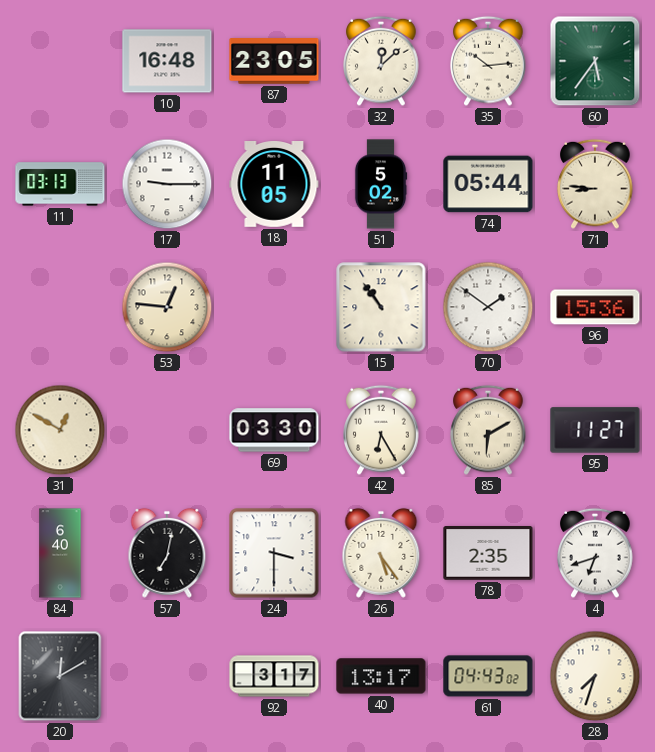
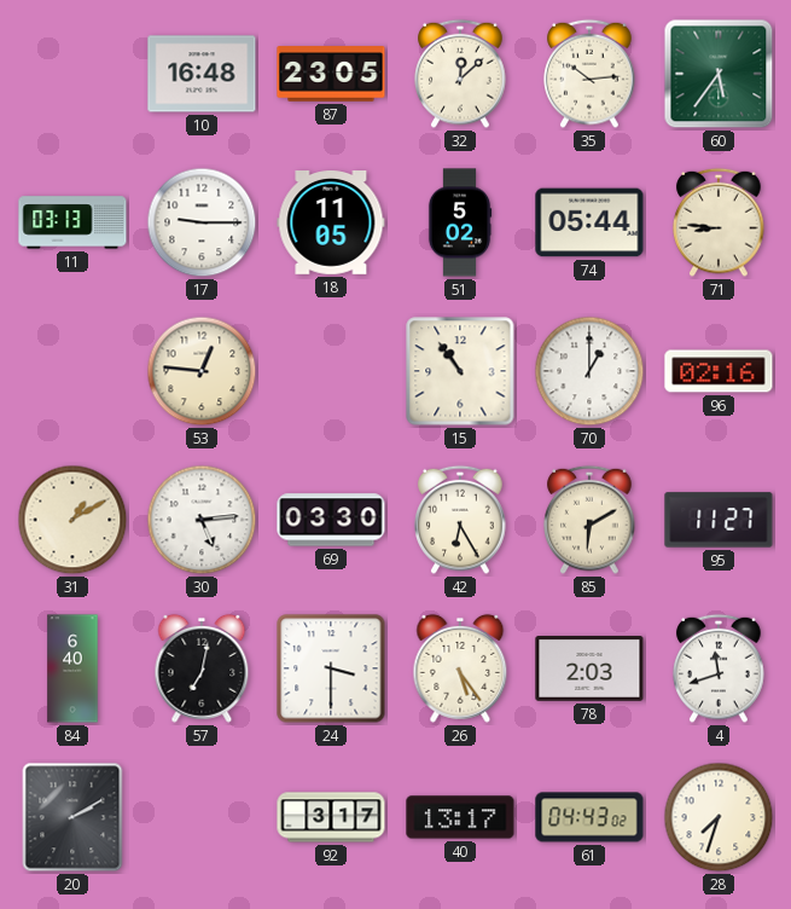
70: 1:51 -> 1:00
96: 15:36 -> 02:16
31: 12:50 -> 1:10
30: none -> 5:14
78: 2:35 -> 2:03
4: 6:42 -> 11:42
20: 12:10 -> 2:10
